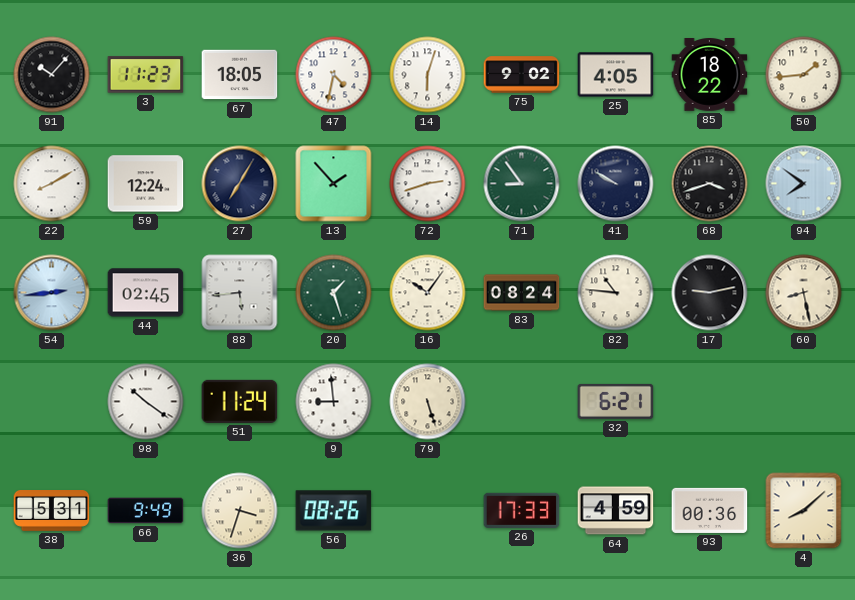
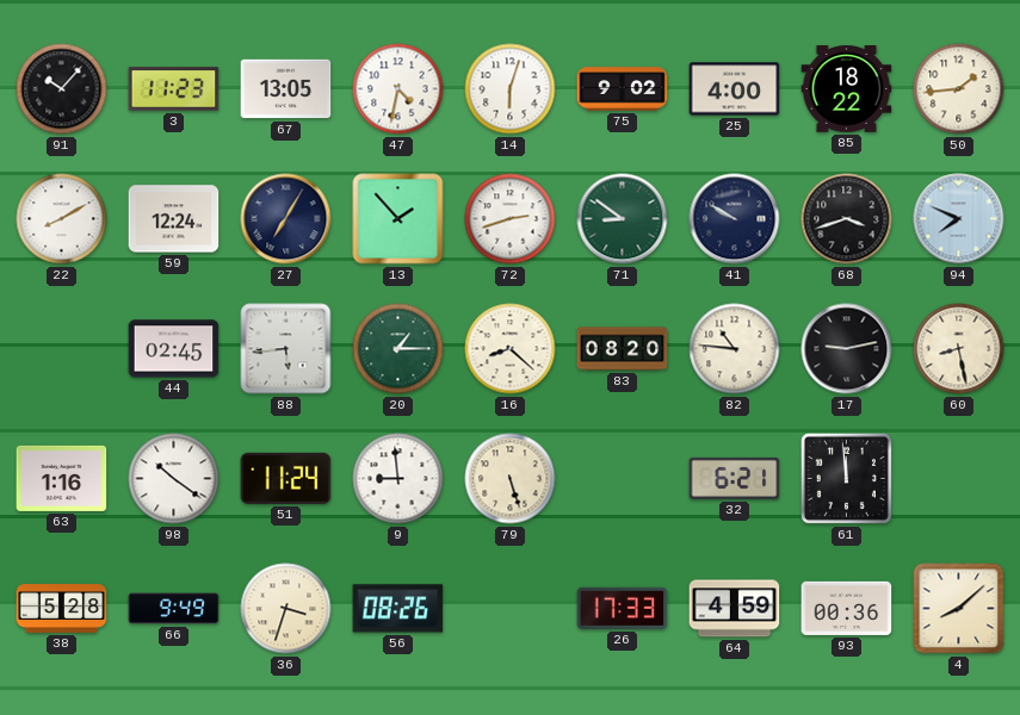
67: 18:05 -> 13:05
25: 4:05 -> 4:00
71: 8:54 -> 8:51
94: 7:51 -> 7:49
54: 2:44 -> none
20: 1:27 -> 1:15
16: 10:06 -> 8:22
83: 08:24 -> 08:20
63: none -> 1:16
61: none -> 11:59
38: 5:31 -> 5:28
